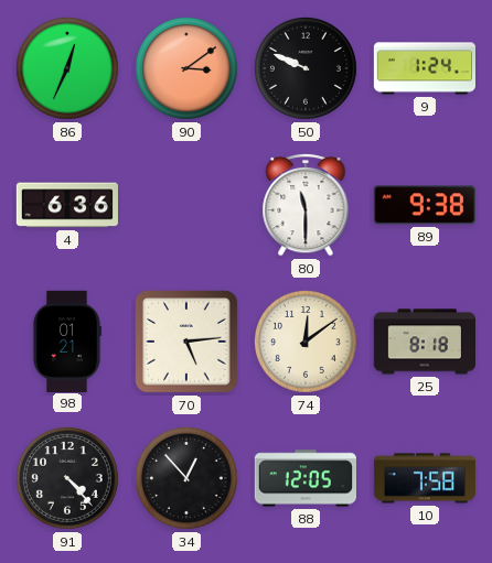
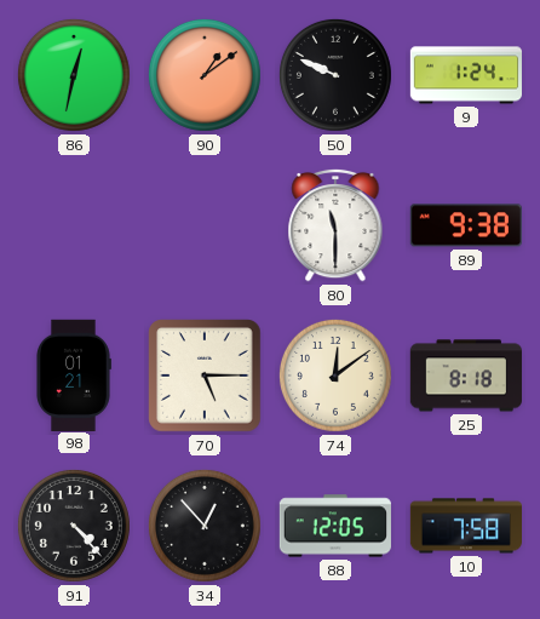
86: 12:34 -> 12:32
90: 3:09 -> 1:09
4: 6:36 -> none
70: 5:14 -> 5:15
